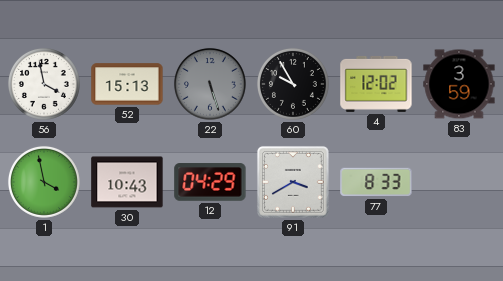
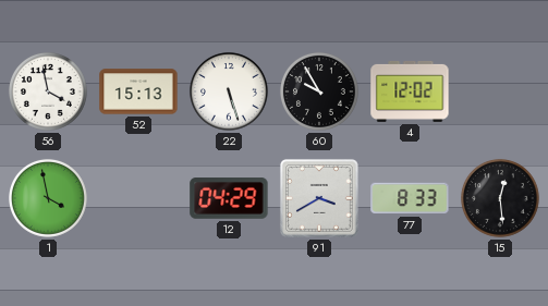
22 dial: grey -> white
83: 3:59 -> none
30: 10:43 -> none
15: none -> 12:29
